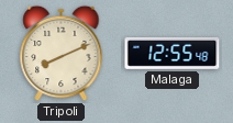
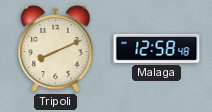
Malaga: 12:55 -> 12:58
